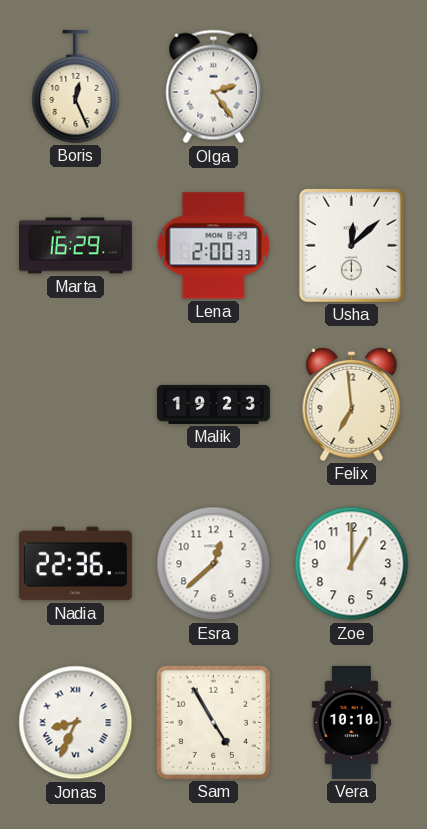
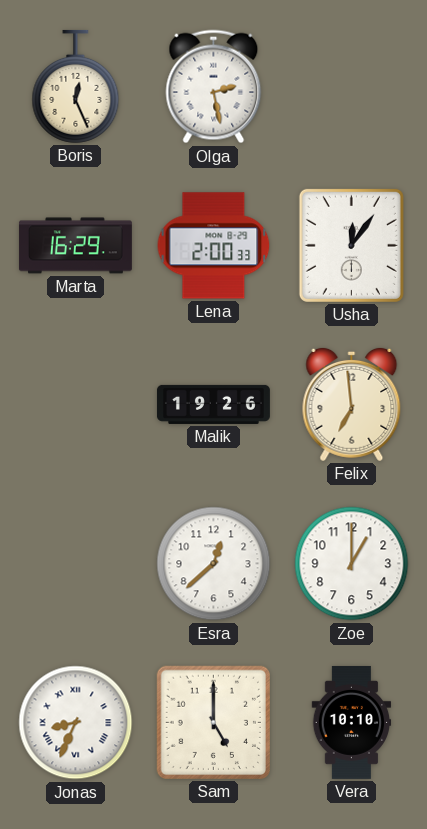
Olga: 2:24 -> 2:28
Usha: 12:08 -> 12:06
Malik: 19:23 -> 19:26
Nadia: 22:36 -> none
Sam: 4:55 -> 5:00
